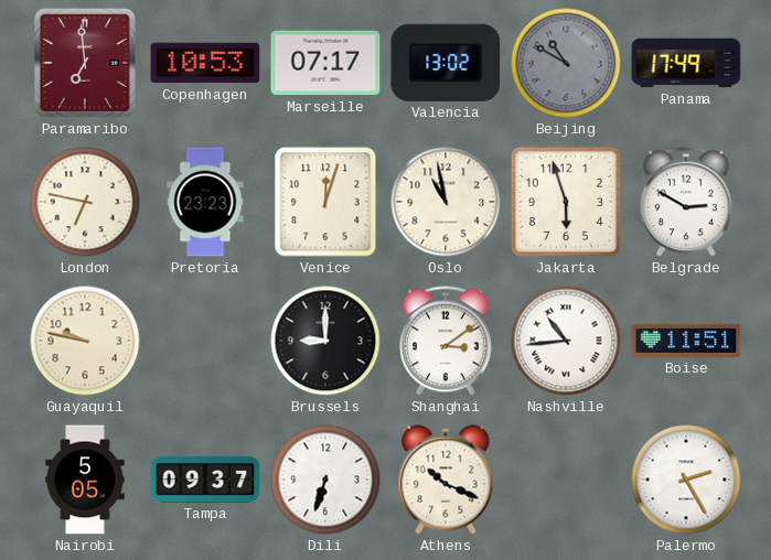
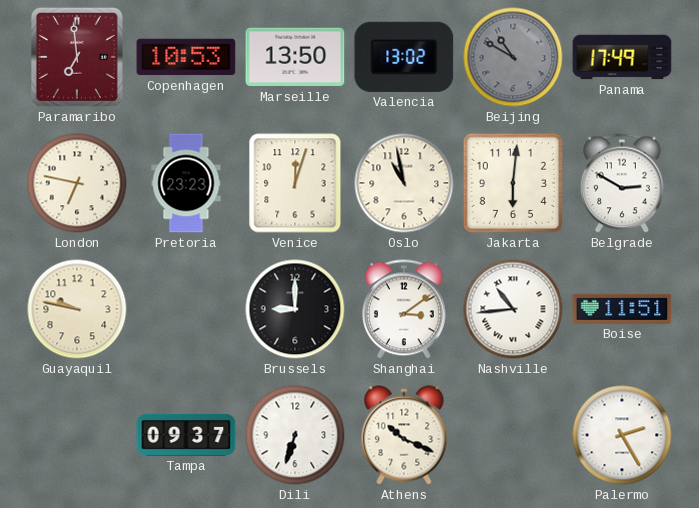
Marseille: 07:17 -> 13:50
Jakarta: 5:57 -> 6:01
Nairobi: 5:05 -> none
